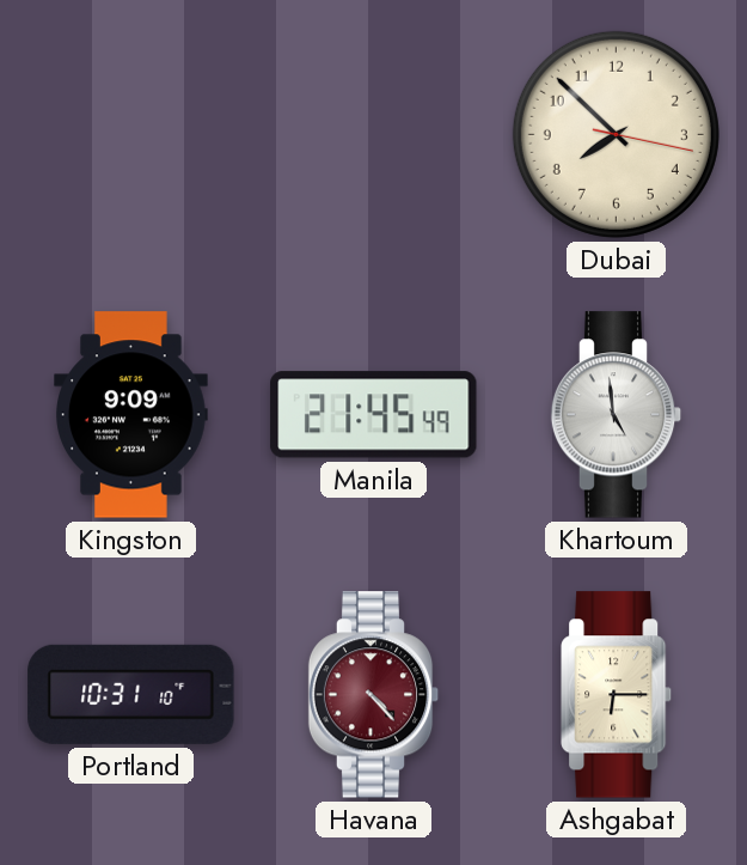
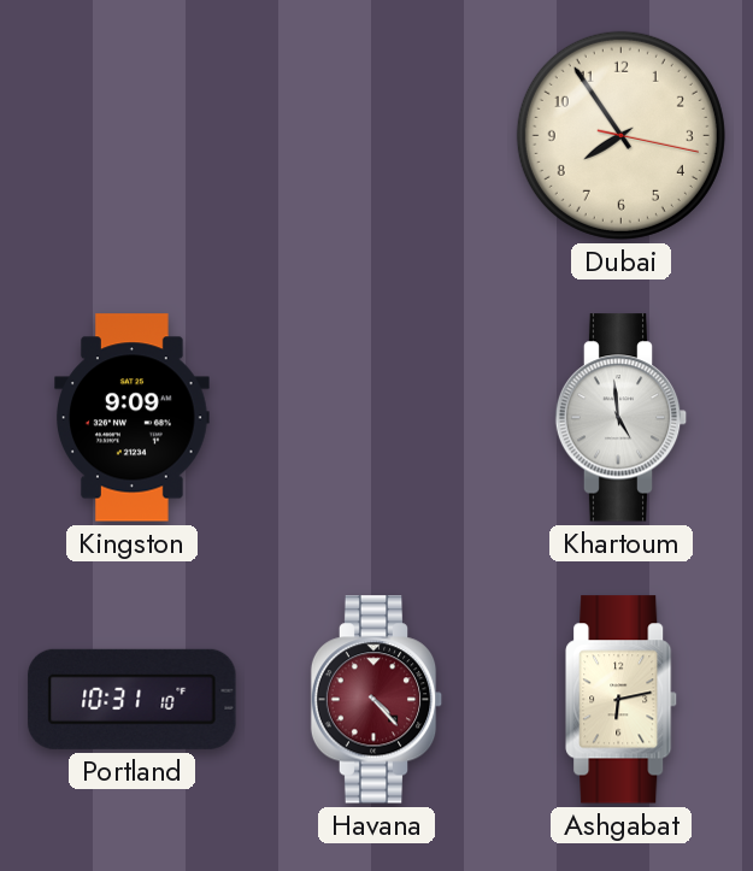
Dubai: 7:52 -> 7:54
Manila: 21:45 -> none
Ashgabat: 6:15 -> 6:13
